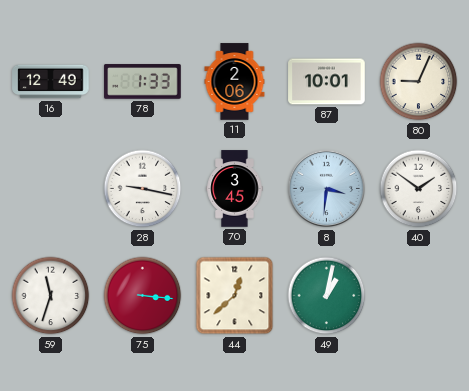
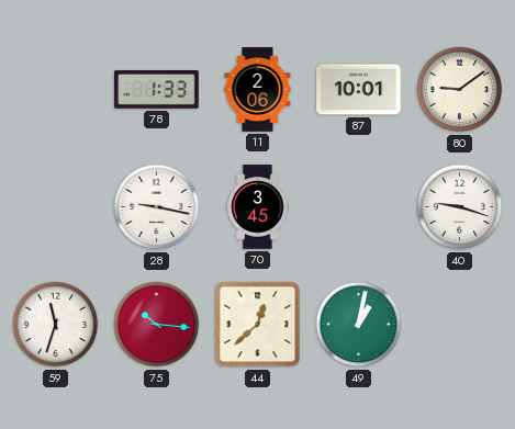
16: 12:49 -> none
80: 9:04 -> 9:09
8: 3:31 -> none
40: 1:51 -> 9:18
75: 3:16 -> 10:16
